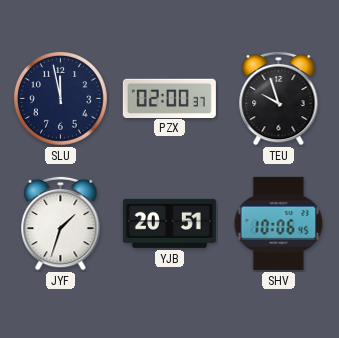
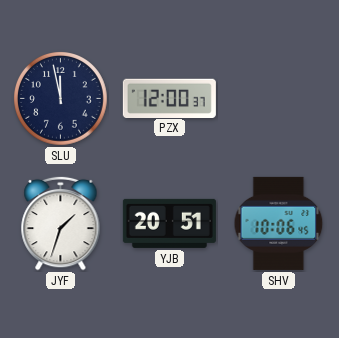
PZX: 02:00 -> 12:00
TEU: 9:57 -> none
